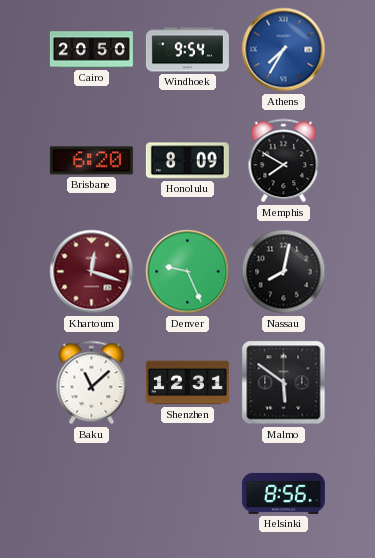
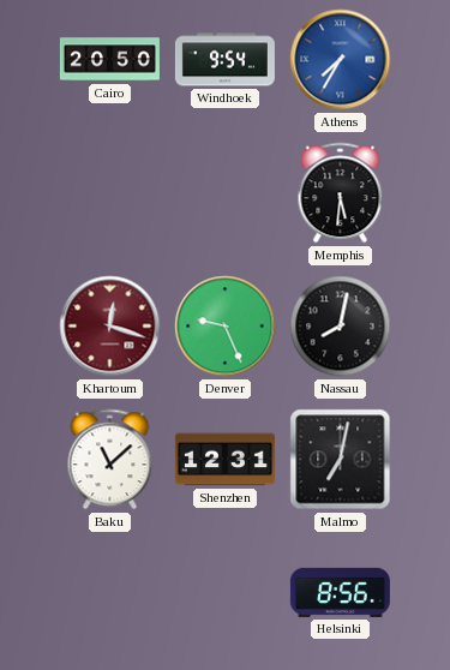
Brisbane: 6:20 -> none
Honolulu: 8:09 -> none
Memphis: 7:50 -> 5:31
Malmo: 5:51 -> 7:02
